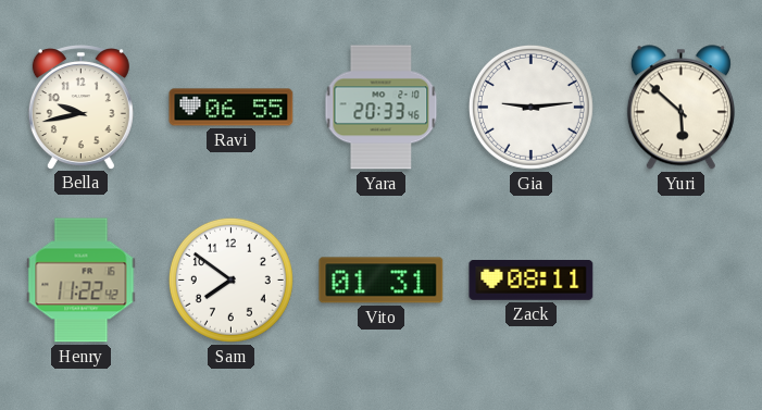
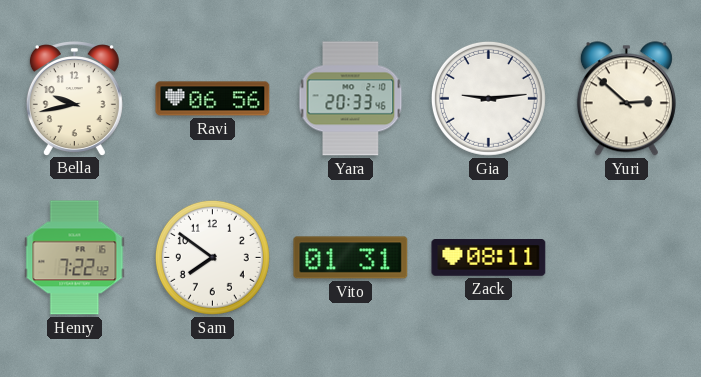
Ravi: 06:55 -> 06:56
Yuri: 5:52 -> 2:52
Henry: 11:22 -> 7:22
